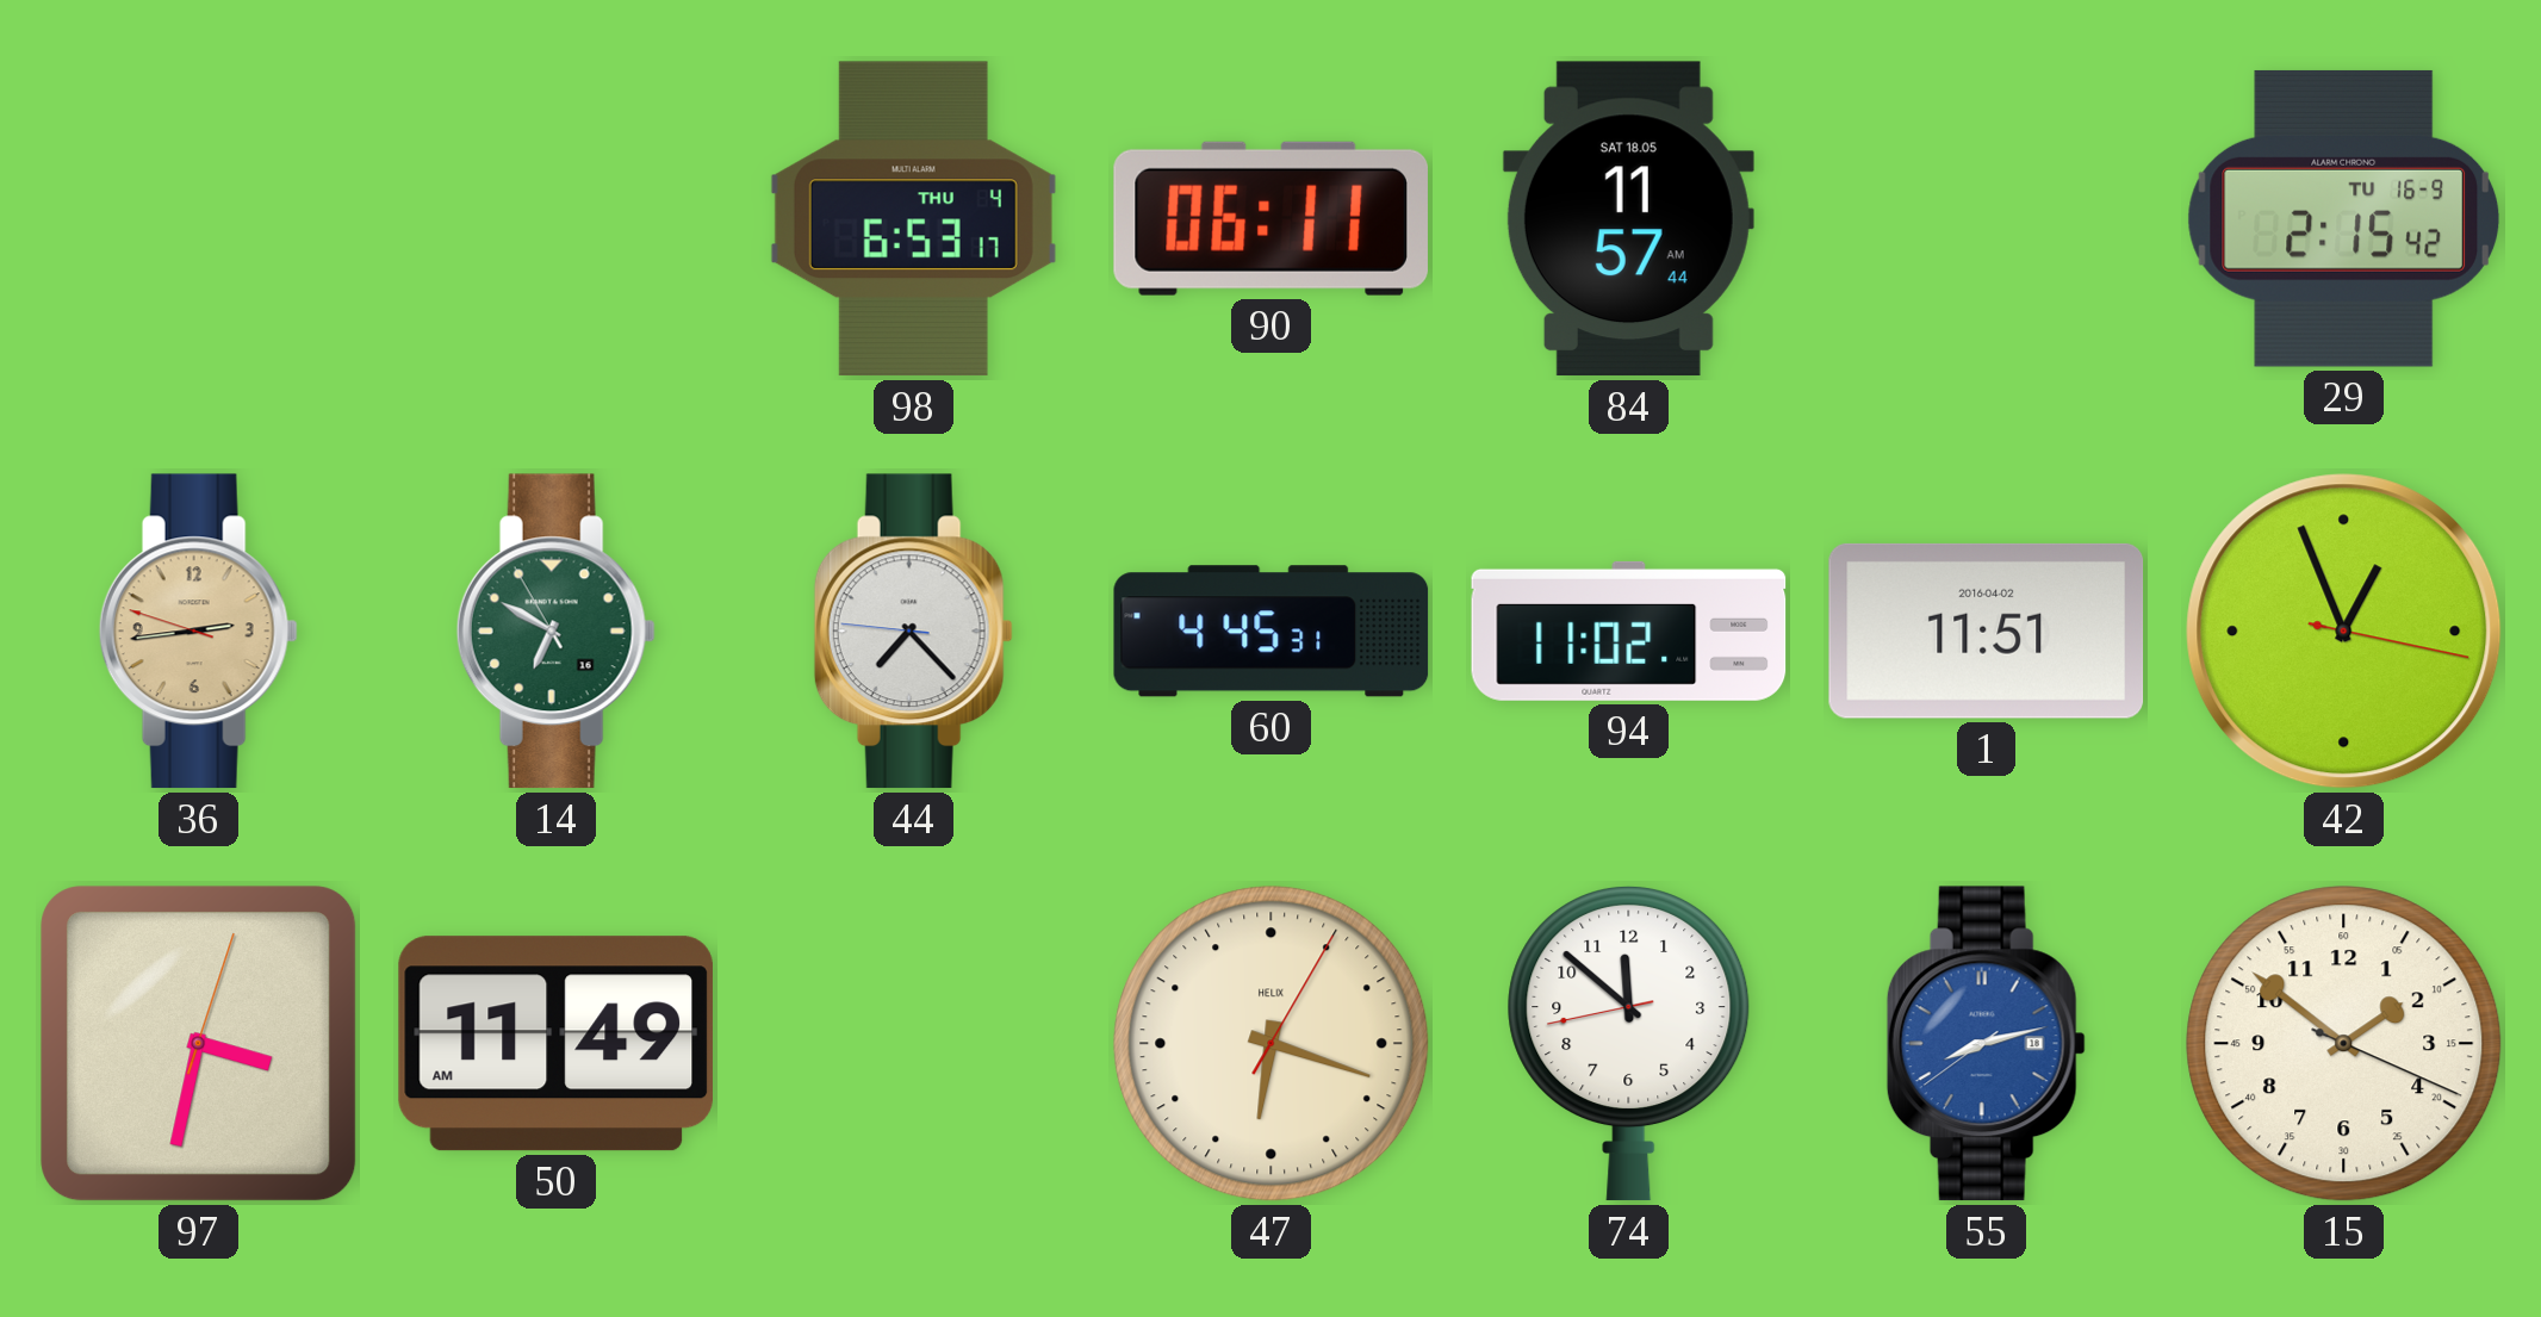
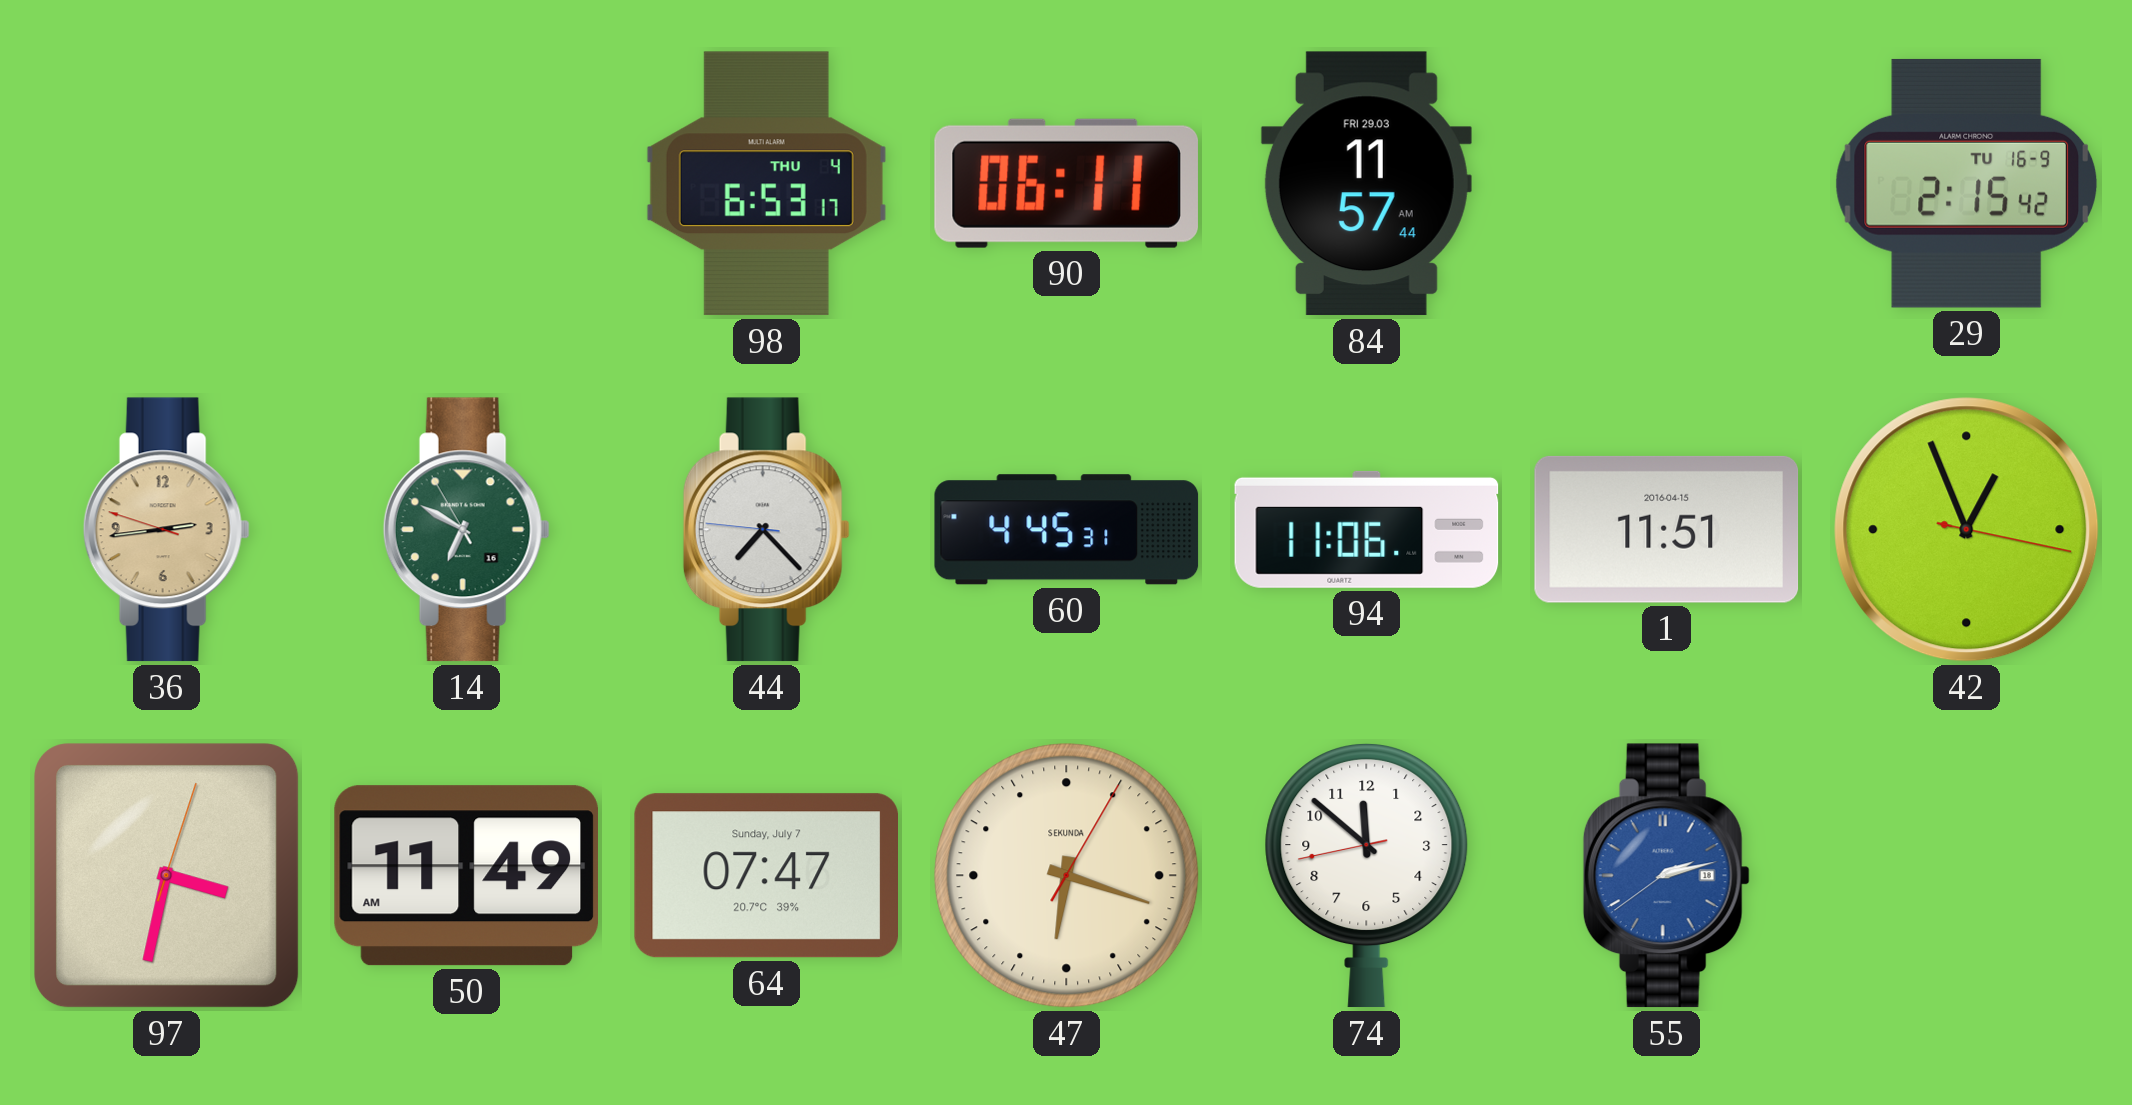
84 date: SAT 18.05 -> FRI 29.03
94: 11:02 -> 11:06
1 date: 2016-04-02 -> 2016-04-15
64: none -> 07:47
47 brand: HELIX -> SEKUNDA
55: 8:12 -> 2:12
15: 1:51 -> none
